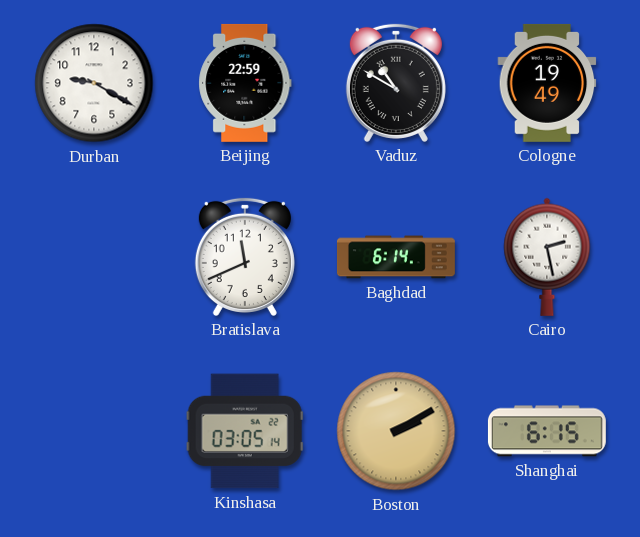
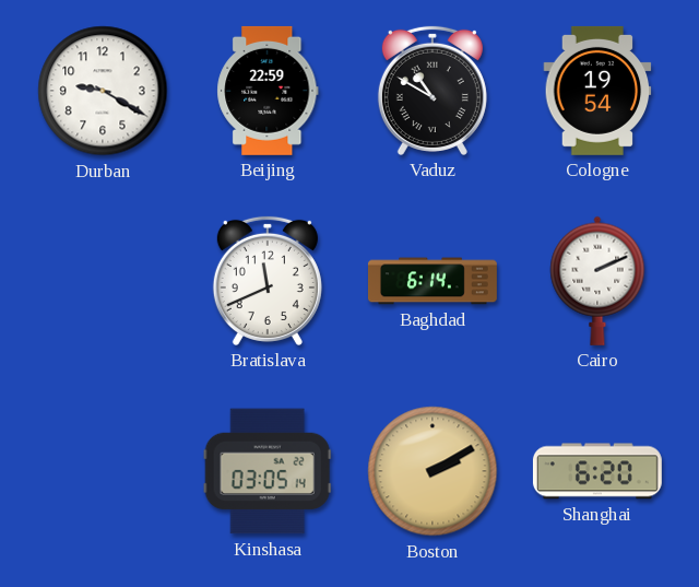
Cologne: 19:49 -> 19:54
Cairo: 2:28 -> 2:11
Shanghai: 6:15 -> 6:20
